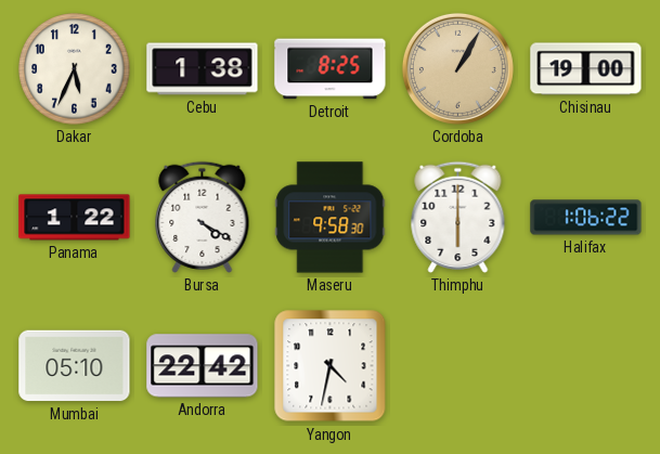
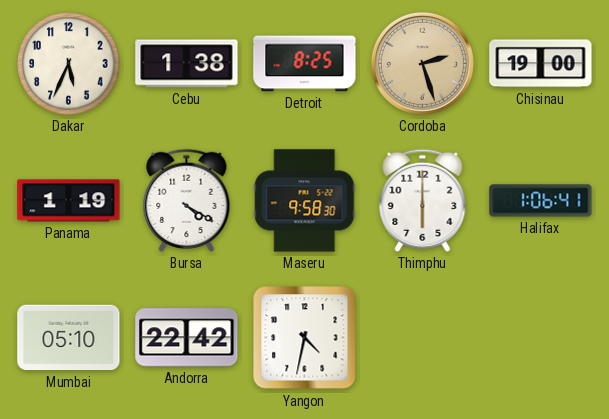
Cordoba: 1:05 -> 2:27
Panama: 1:22 -> 1:19
Halifax: 1:06:22 -> 1:06:41
